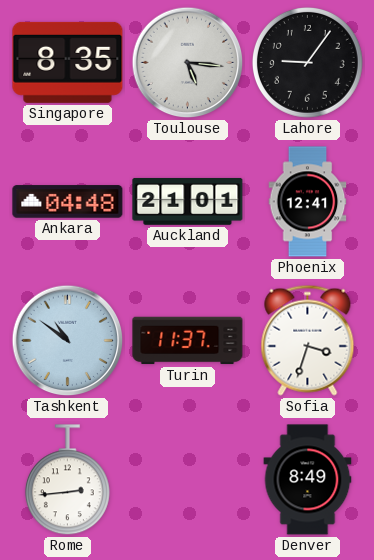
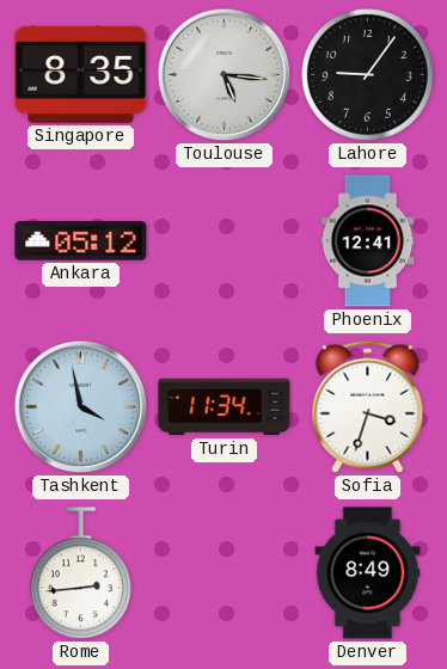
Ankara: 04:48 -> 05:12
Auckland: 21:01 -> none
Tashkent: 10:51 -> 3:58
Turin: 11:37 -> 11:34
